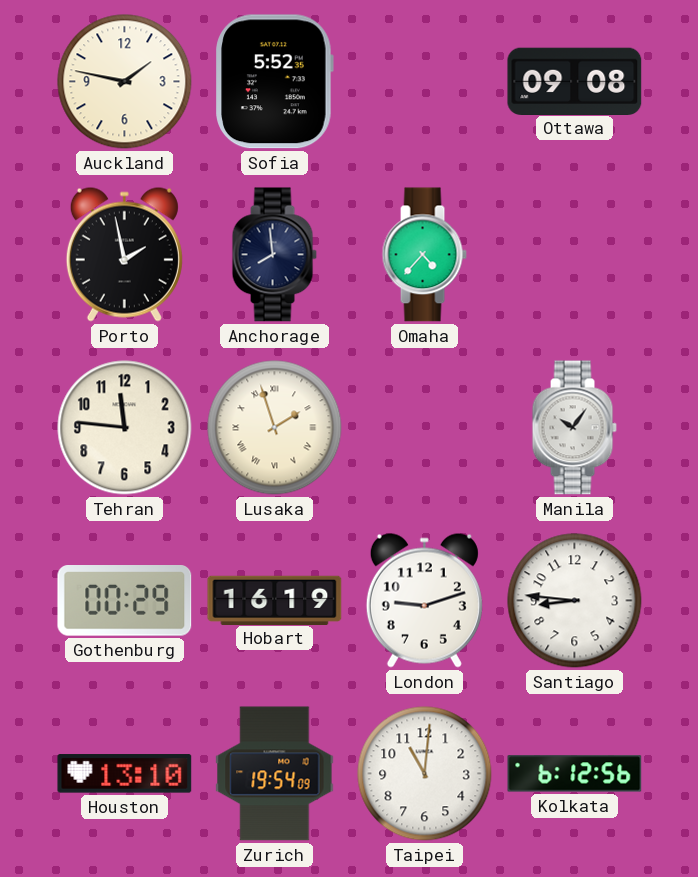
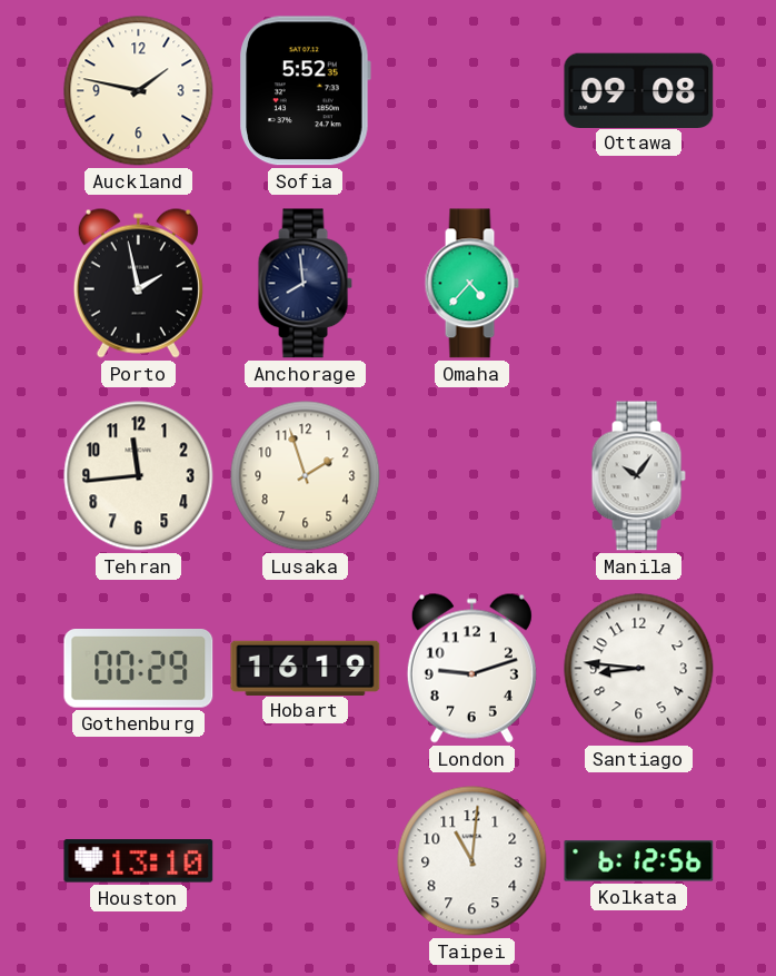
Tehran: 11:46 -> 11:44
Lusaka numerals: Roman -> Arabic
Zurich: 19:54 -> none
